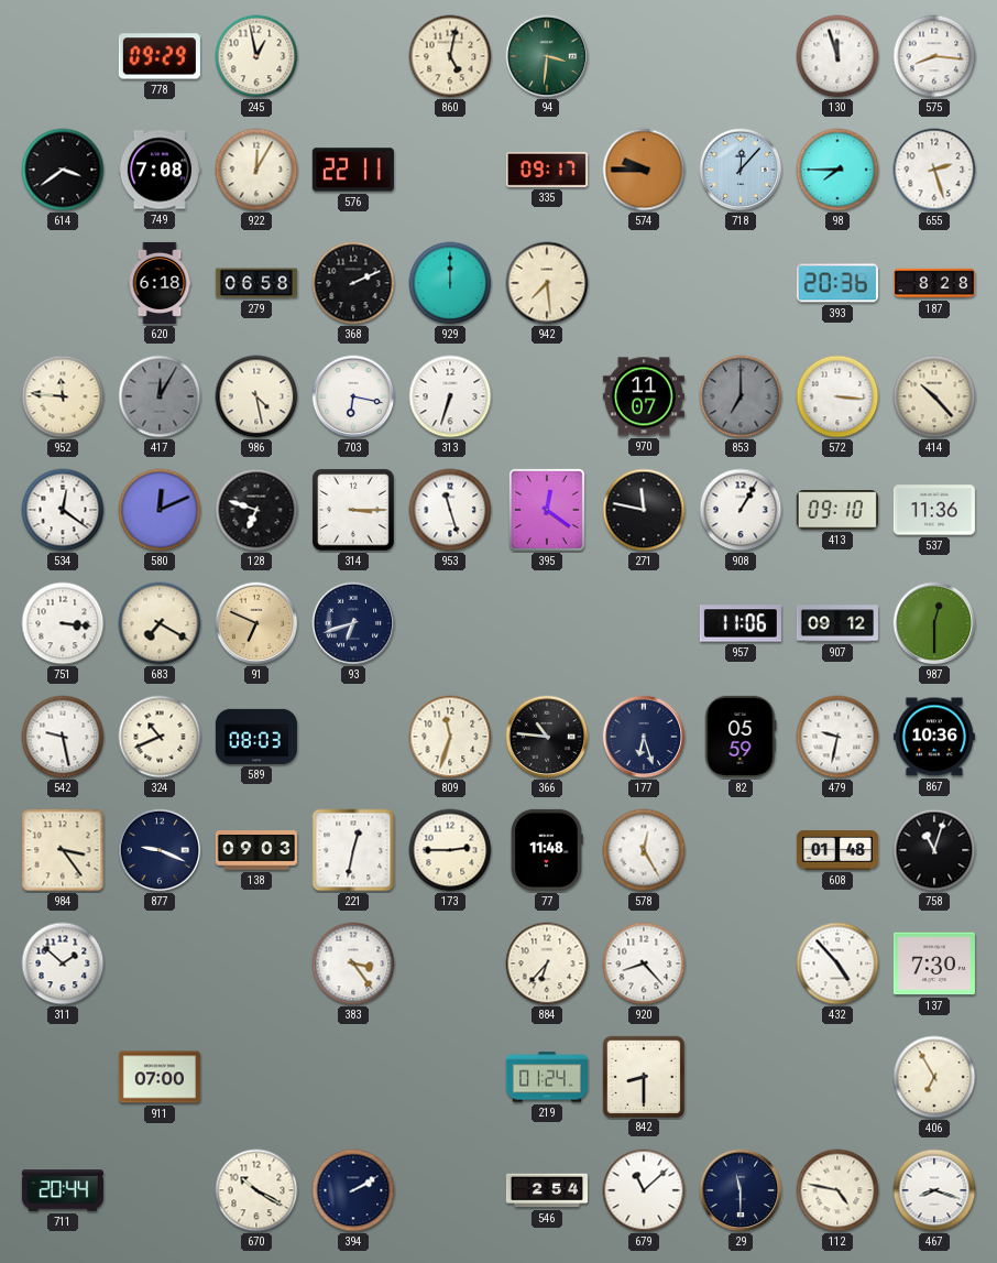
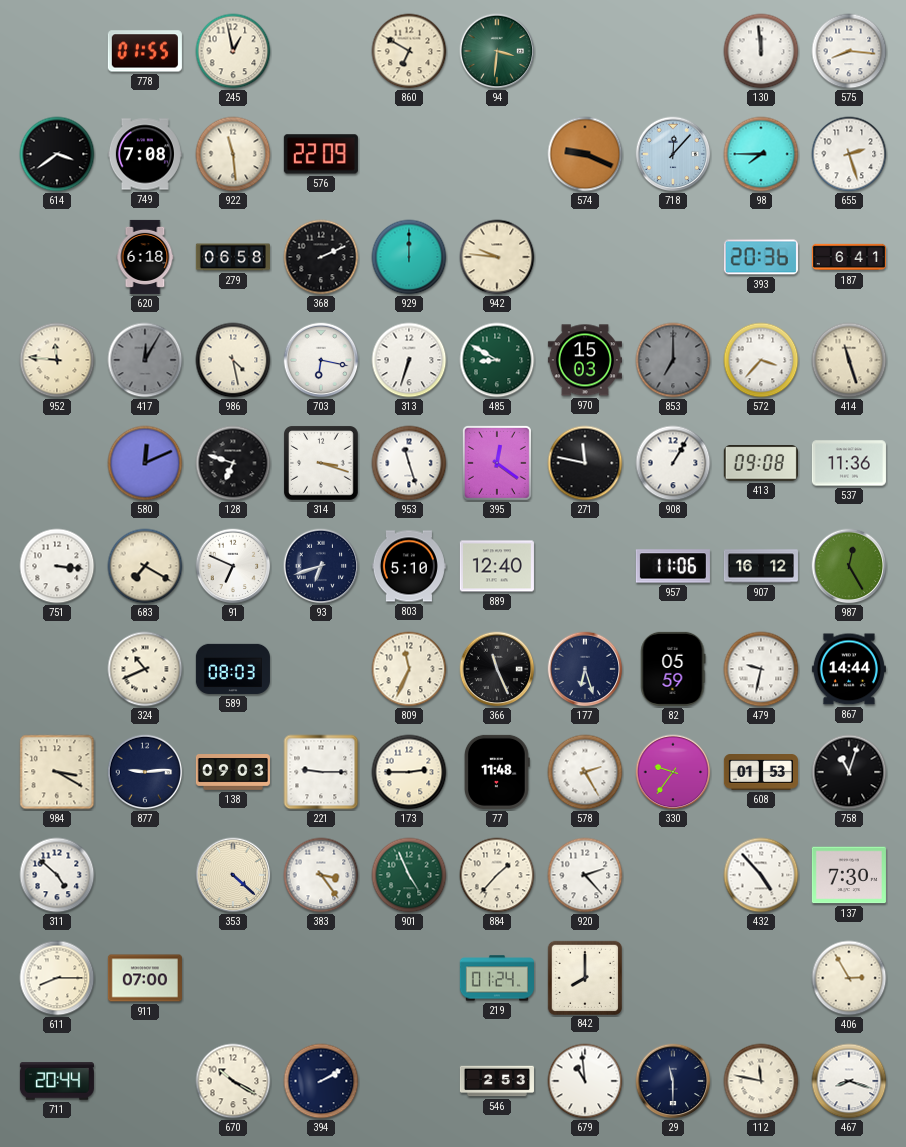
778: 09:29 -> 01:55
860: 5:02 -> 6:50
130: 11:57 -> 11:59
922: 12:05 -> 11:29
576: 22:11 -> 22:09
335: 09:17 -> none
574: 9:45 -> 9:19
942: 7:29 -> 9:46
187: 8:28 -> 6:41
485: none -> 8:50
970: 11:07 -> 15:03
572: 3:16 -> 3:37
414: 10:23 -> 11:27
534: 12:21 -> none
314: 3:15 -> 3:18
413: 09:10 -> 09:08
91 dial: champagne -> white
803: none -> 5:10
889: none -> 12:40
907: 09:12 -> 16:12
987: 12:30 -> 12:25
542: 9:28 -> none
809: 11:33 -> 11:34
366: 10:46 -> 11:26
867: 10:36 -> 14:44
984: 3:24 -> 3:20
877: 9:19 -> 9:14
221: 12:32 -> 9:15
578: 12:25 -> 2:25
330: none -> 9:36
608: 01:48 -> 01:53
311: 1:52 -> 4:52
353: none -> 4:22
901: none -> 4:56
884: 6:37 -> 1:37
920: 8:23 -> 2:23
611: none -> 8:15
842: 8:30 -> 8:00
406: 6:55 -> 2:55
546: 2:54 -> 2:53
679: 11:08 -> 10:59
112: 4:47 -> 11:47
